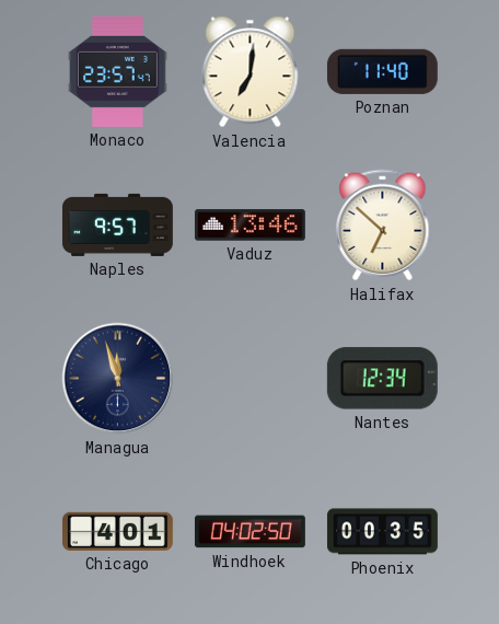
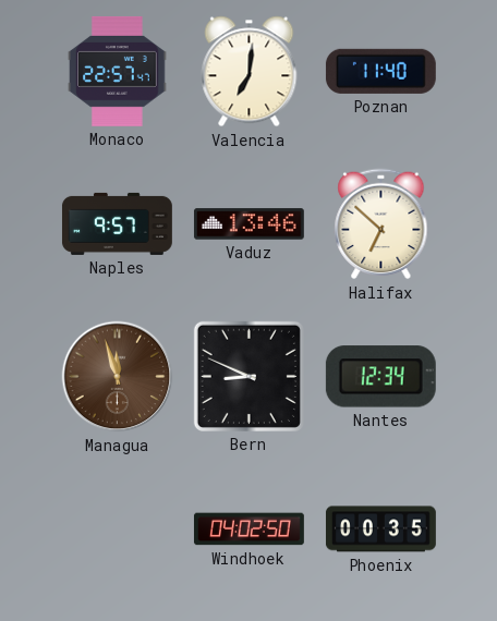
Monaco: 23:57 -> 22:57
Managua dial: navy -> brown
Bern: none -> 8:49
Chicago: 4:01 -> none
